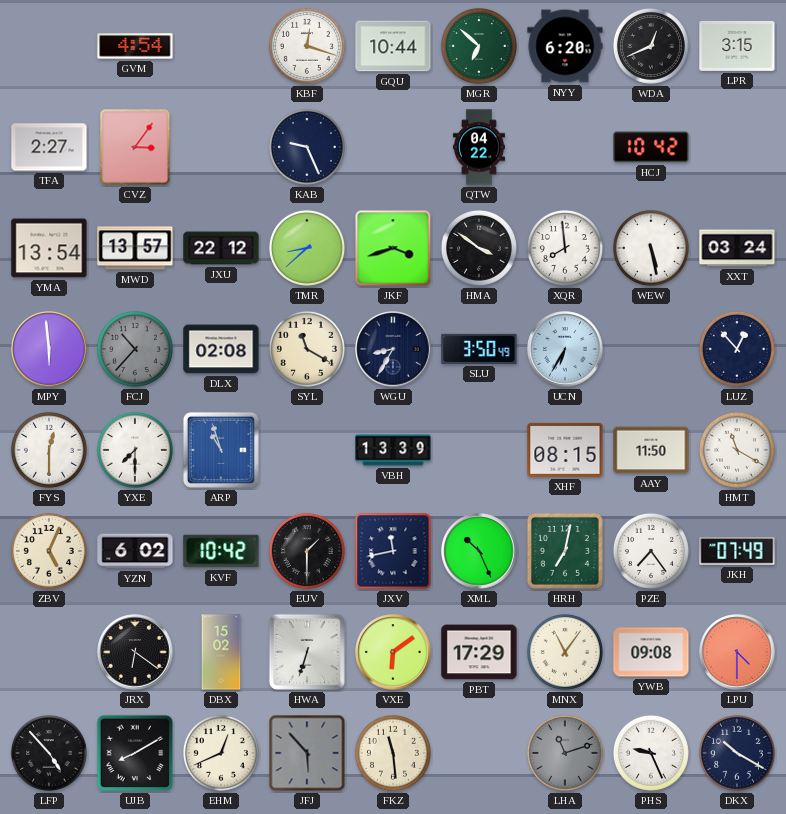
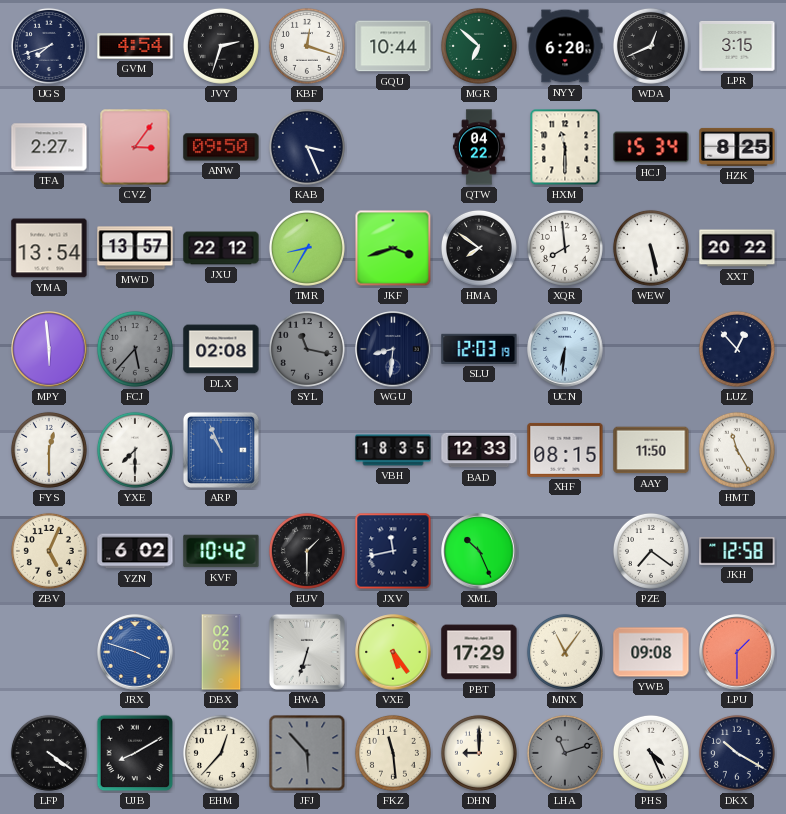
UGS: none -> 7:42
JVY: none -> 2:33
ANW: none -> 09:50
KAB: 9:26 -> 3:26
HXM: none -> 11:30
HCJ: 10:42 -> 15:34
HZK: none -> 8:25
TMR: 8:38 -> 8:35
HMA: 3:51 -> 7:51
XXT: 03:24 -> 20:22
FCJ: 10:37 -> 5:37
SYL: 11:20 -> 11:17
SYL dial: cream -> grey
WGU: 8:35 -> 8:31
SLU: 3:50 -> 12:03
UCN: 6:35 -> 6:31
ARP: 10:57 -> 10:56
VBH: 13:39 -> 18:35
BAD: none -> 12:33
HMT: 11:20 -> 11:25
HRH: 7:02 -> none
PZE: 7:24 -> 7:21
JKH: 07:49 -> 12:58
JRX: 6:21 -> 3:48
JRX dial: black -> blue
DBX: 15:02 -> 02:02
VXE: 6:09 -> 5:24
LPU: 4:30 -> 1:30
LFP: 4:53 -> 4:21
EHM: 12:41 -> 12:37
DHN: none -> 9:00
PHS: 9:26 -> 4:26
